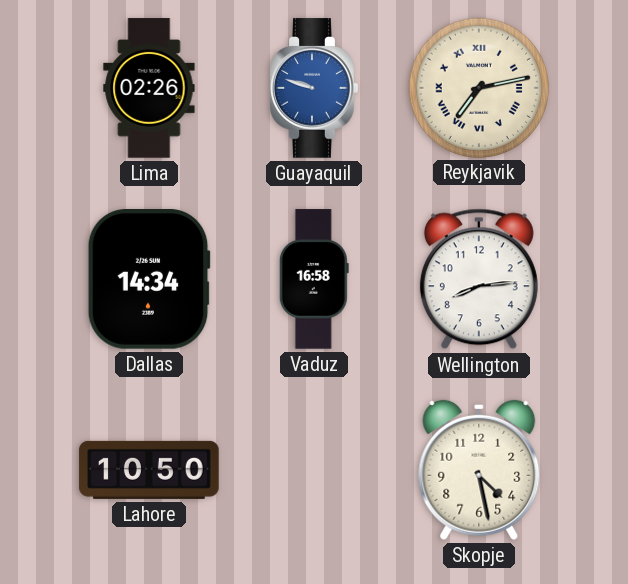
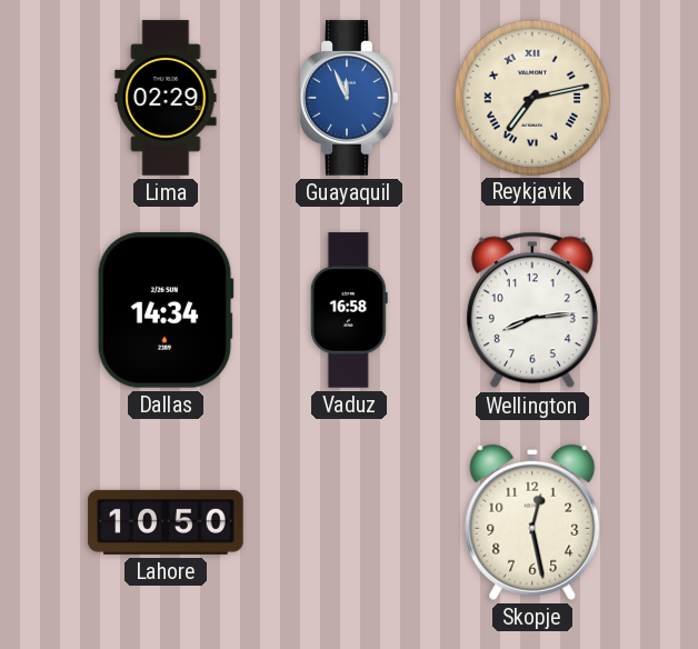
Lima: 02:26 -> 02:29
Guayaquil: 9:48 -> 11:56
Skopje: 4:28 -> 12:28
